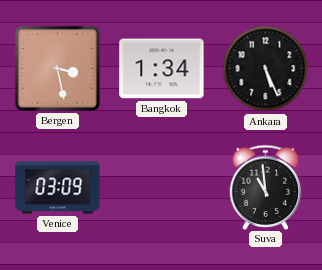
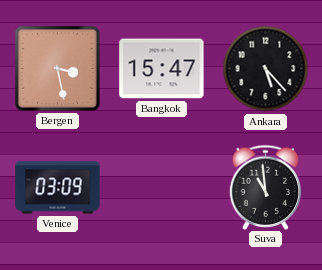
Bangkok: 1:34 -> 15:47
Ankara: 5:26 -> 5:23
